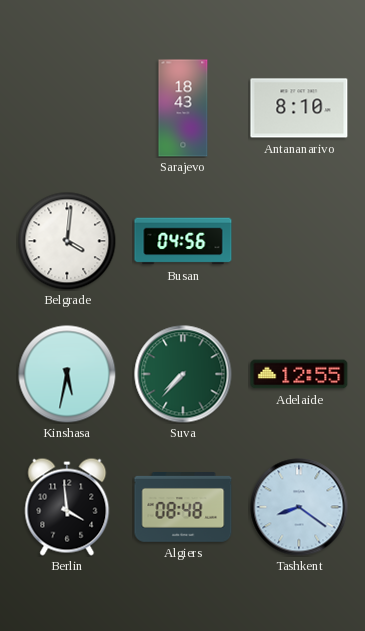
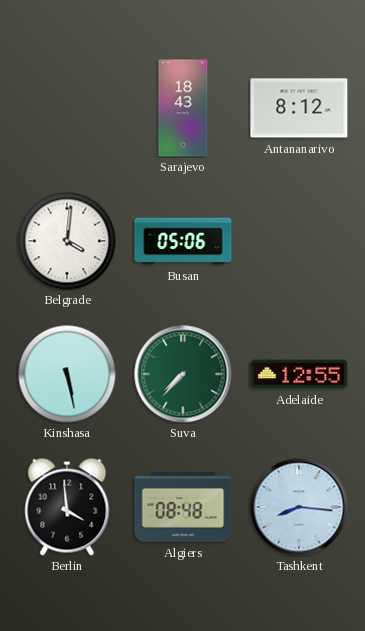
Antananarivo: 8:10 -> 8:12
Busan: 04:56 -> 05:06
Kinshasa: 5:32 -> 5:28
Tashkent: 8:21 -> 8:16
